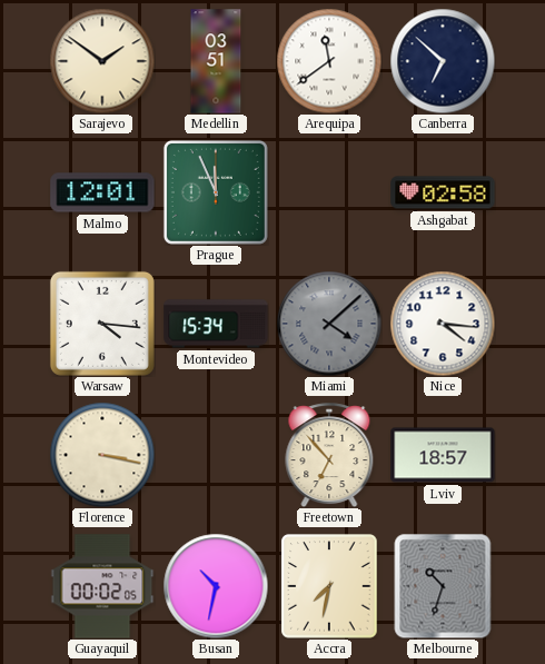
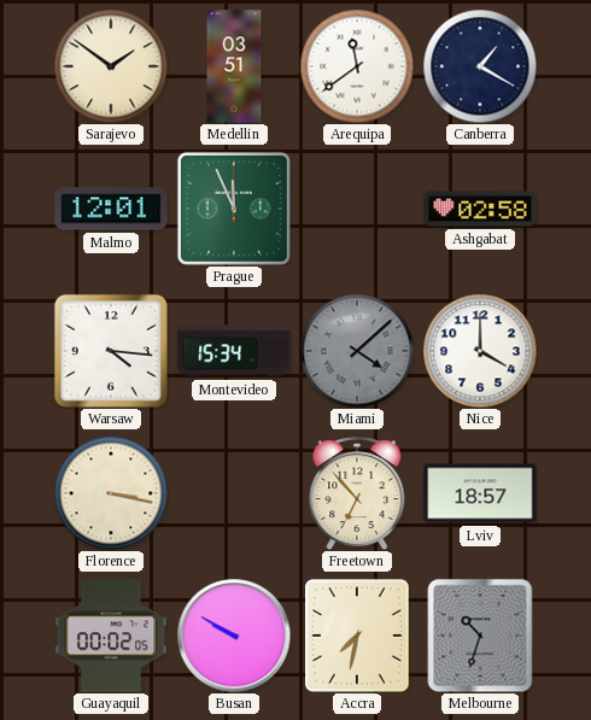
Canberra: 6:52 -> 1:20
Nice: 4:16 -> 4:00
Busan: 10:32 -> 9:50
